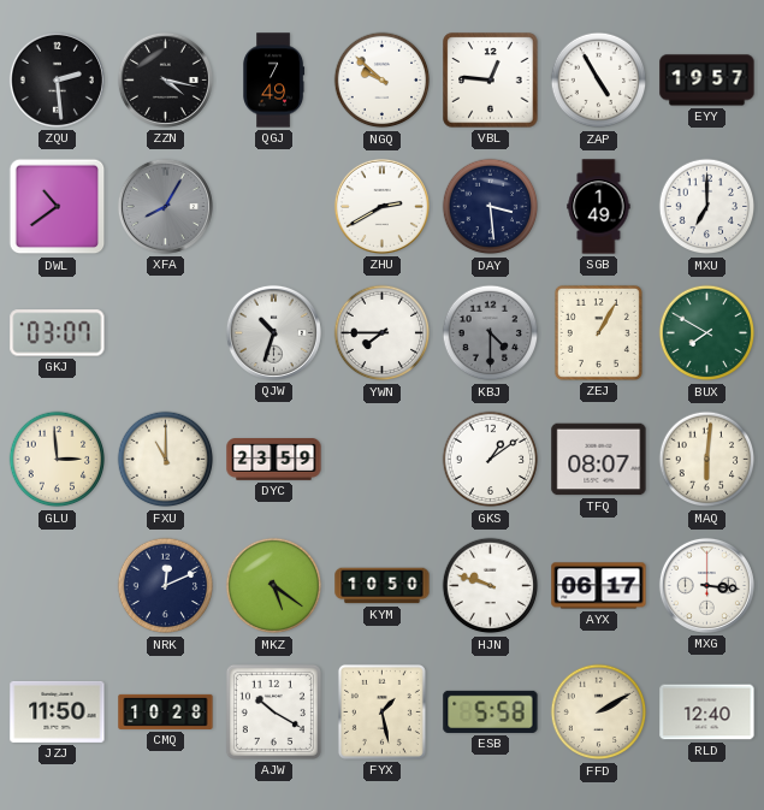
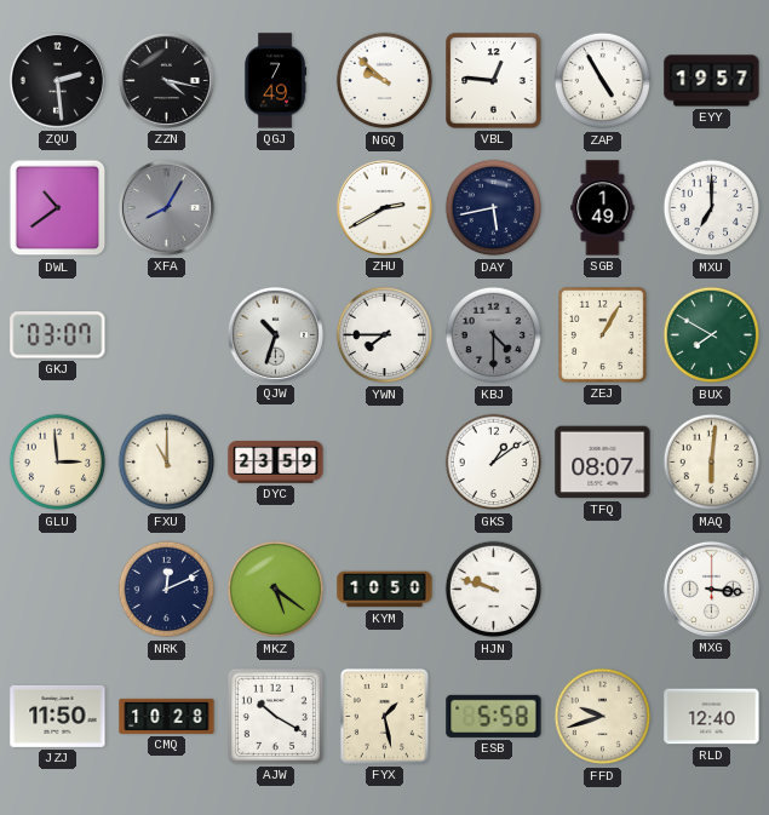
DAY: 3:29 -> 5:43
AYX: 06:17 -> none
FFD: 2:10 -> 9:42
